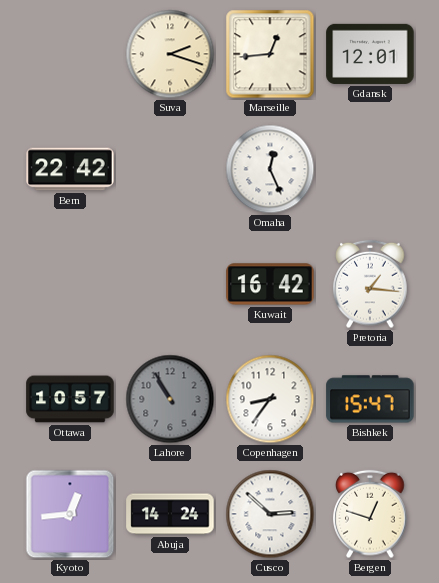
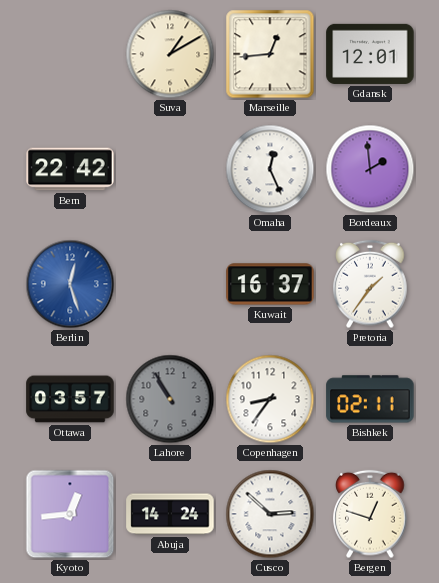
Suva: 2:18 -> 1:10
Bordeaux: none -> 1:59
Berlin: none -> 12:27
Kuwait: 16:42 -> 16:37
Pretoria: 1:16 -> 1:36
Ottawa: 10:57 -> 03:57
Bishkek: 15:47 -> 02:11
